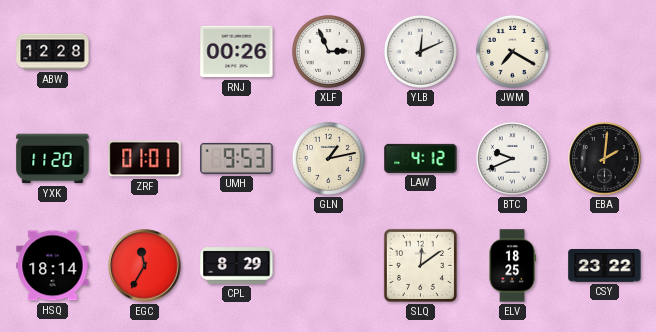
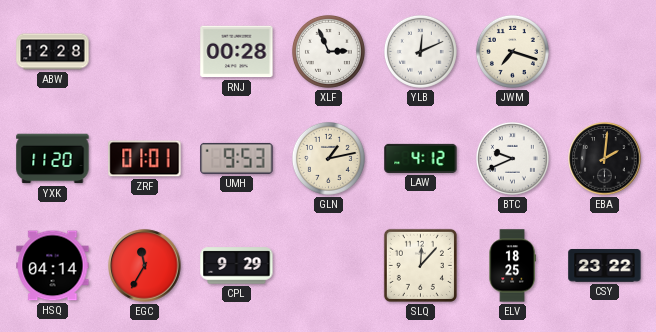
RNJ: 00:26 -> 00:28
JWM: 7:20 -> 7:18
HSQ: 18:14 -> 04:14
CPL: 8:29 -> 9:29
SLQ: 12:09 -> 12:07
